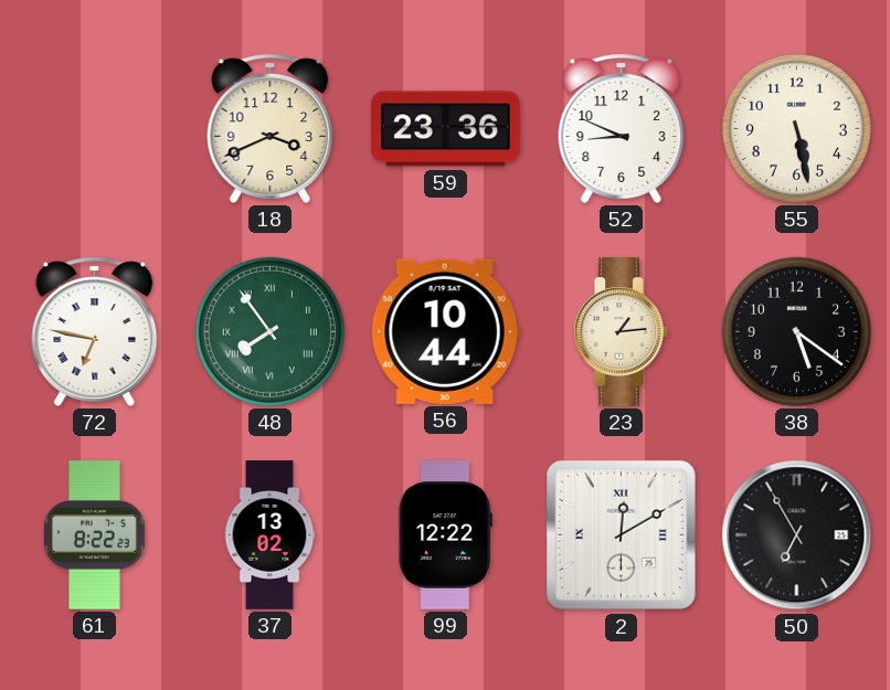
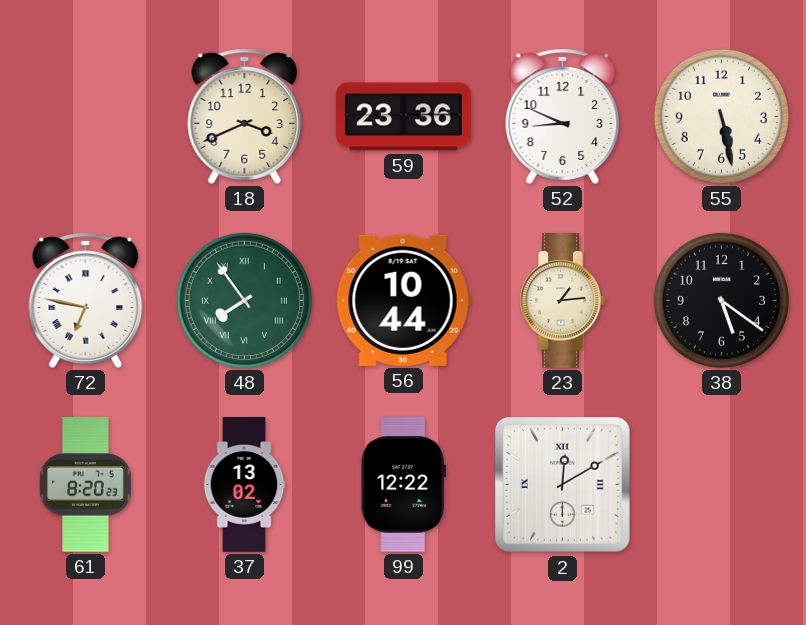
61: 8:22 -> 8:20
50: 6:55 -> none
